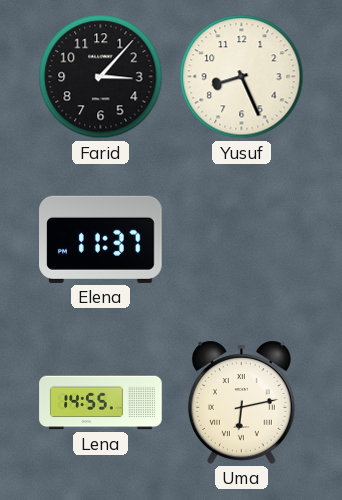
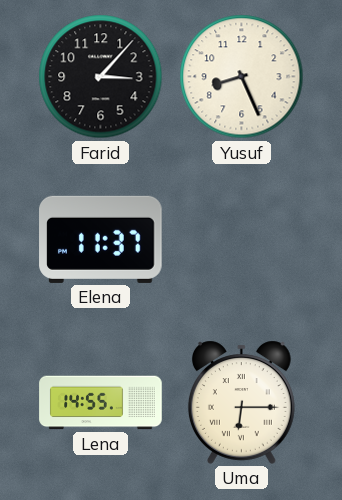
Uma: 6:13 -> 6:15
